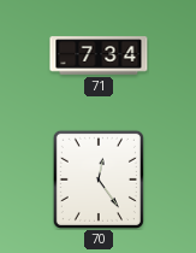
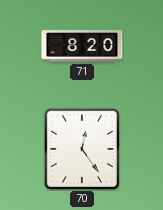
71: 7:34 -> 8:20
